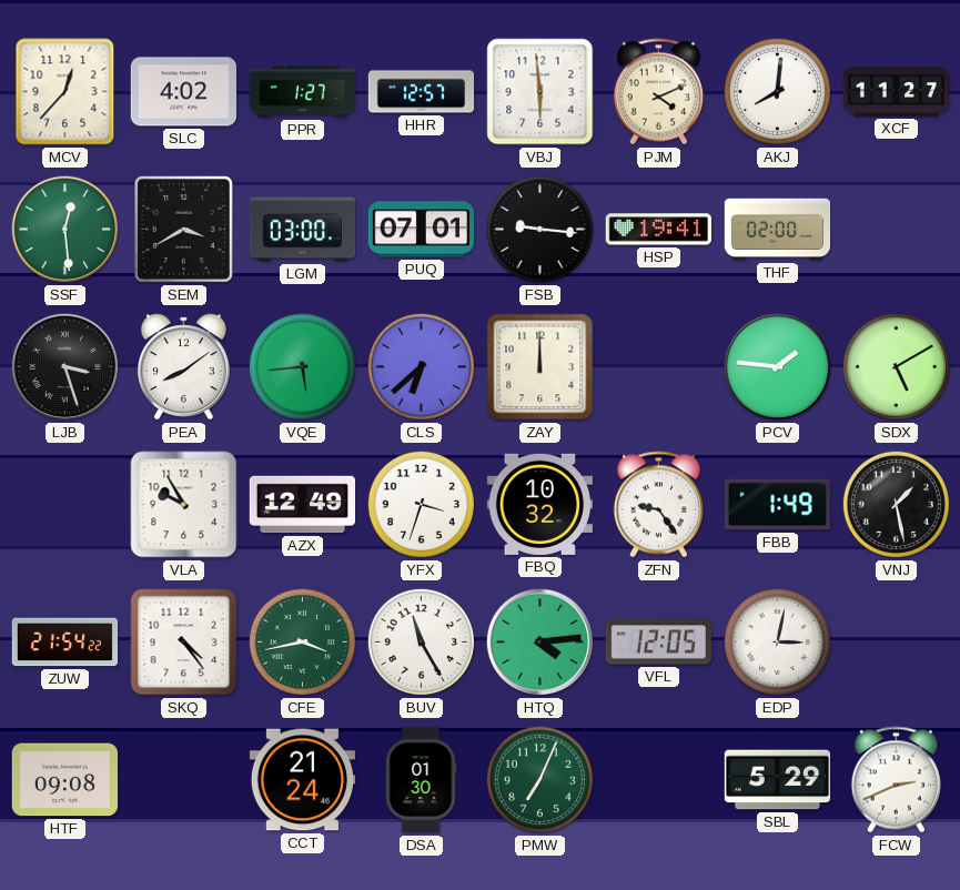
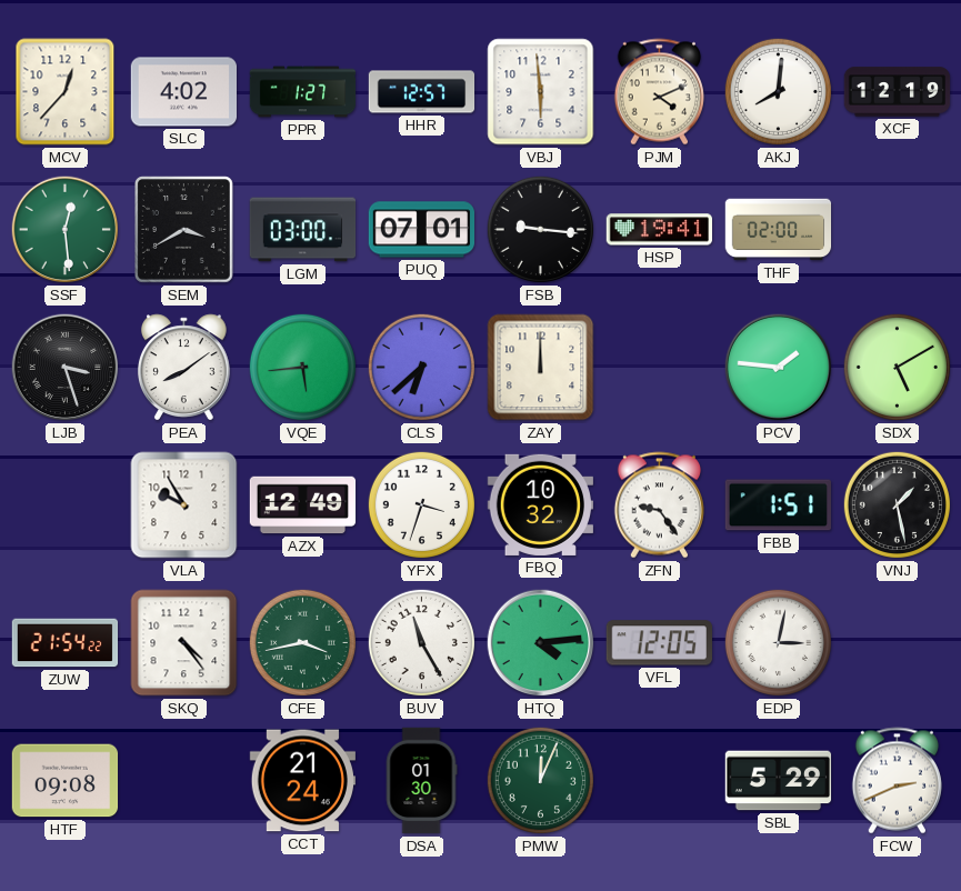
XCF: 11:27 -> 12:19
FBB: 1:49 -> 1:51
PMW: 7:04 -> 12:04
